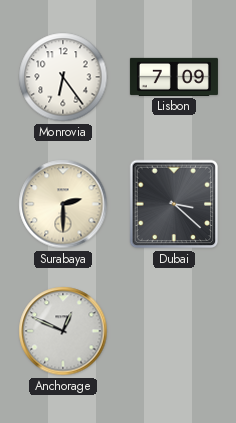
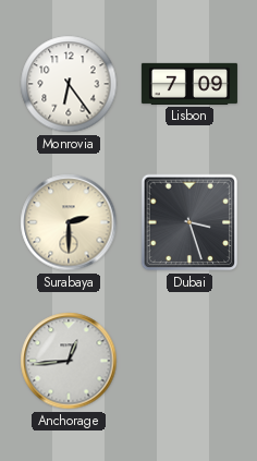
Dubai: 3:22 -> 3:27
Anchorage: 12:49 -> 12:44
